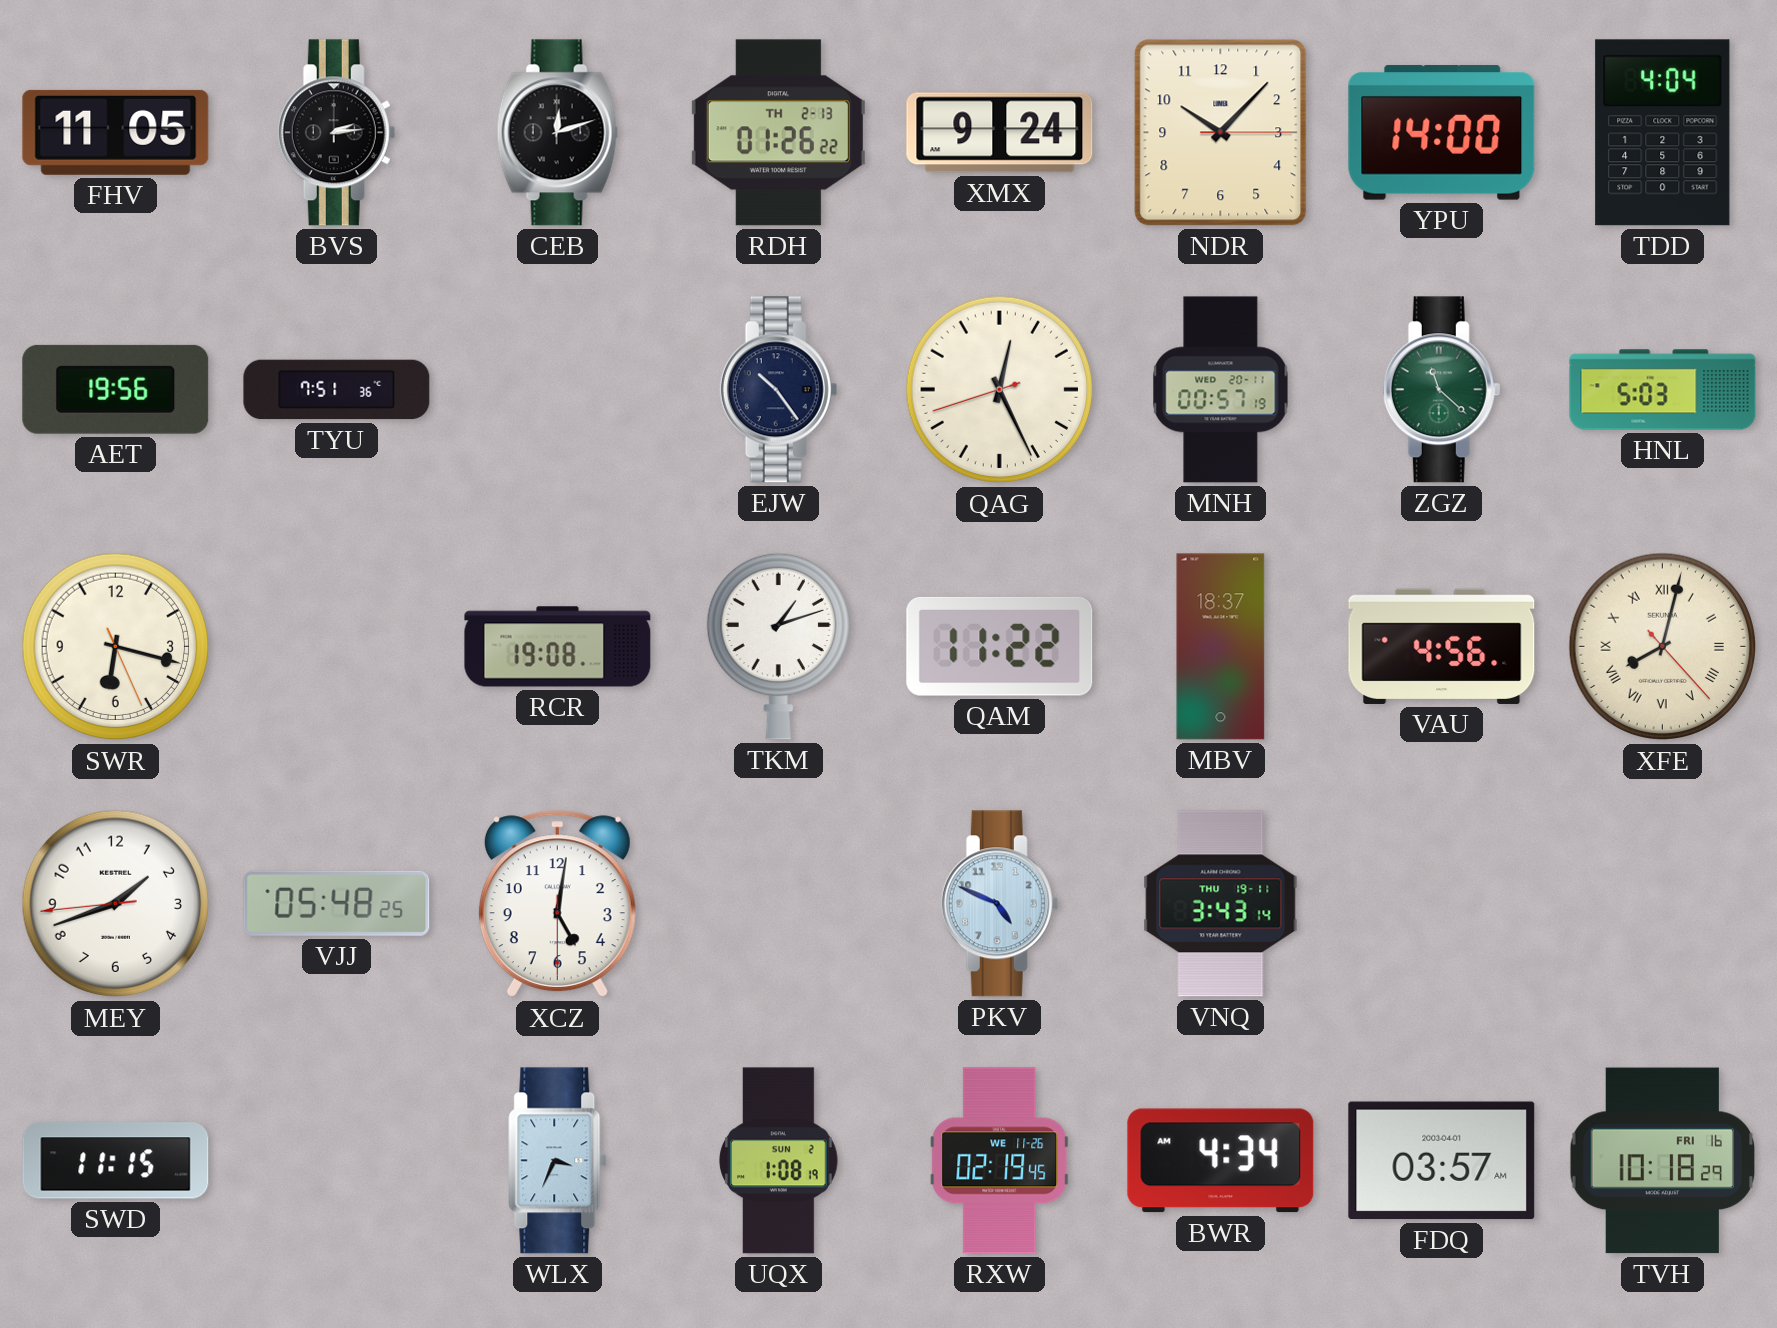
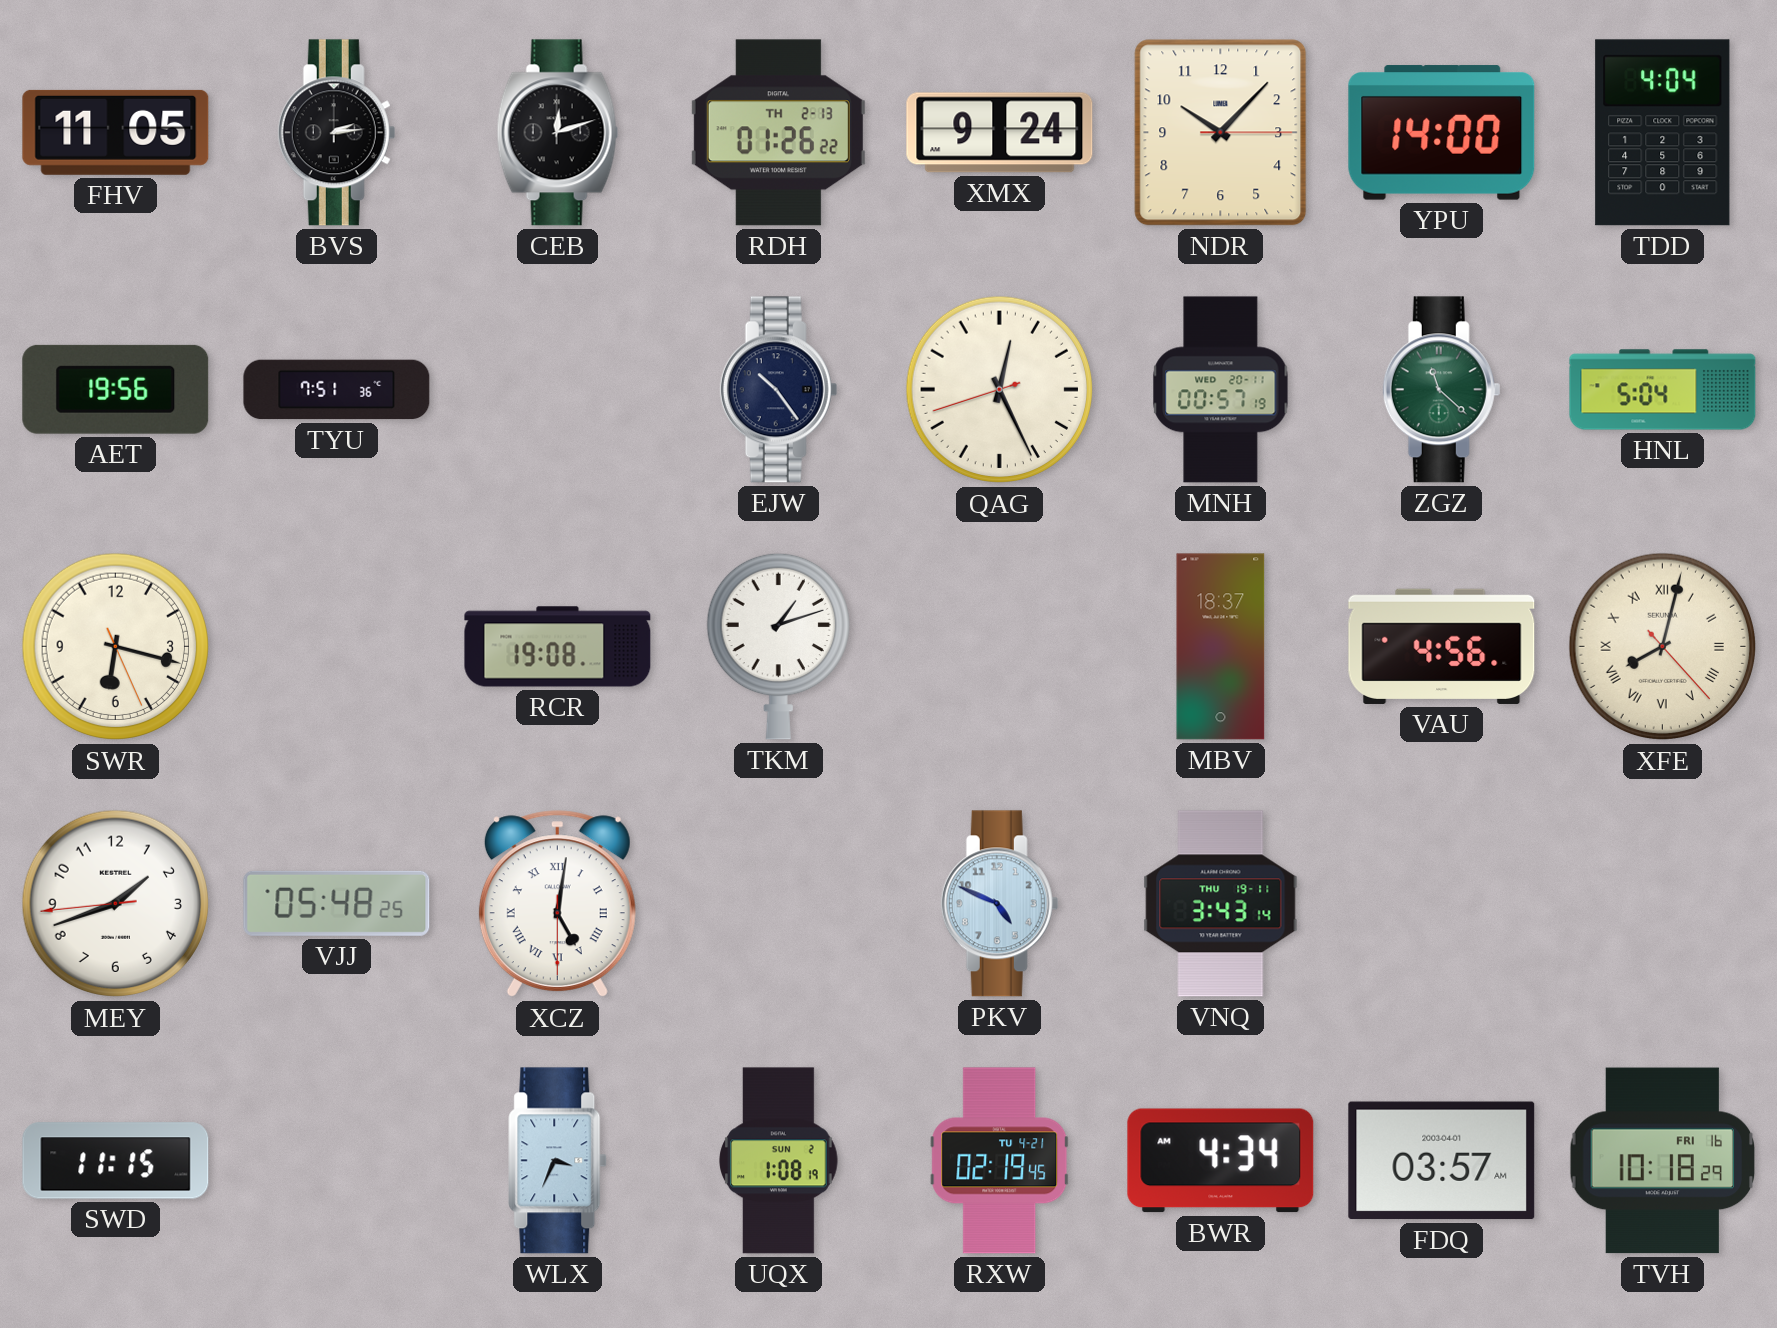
HNL: 5:03 -> 5:04
QAM: 11:22 -> none
XCZ numerals: Arabic -> Roman
RXW date: WE 11-26 -> TU 4-21
